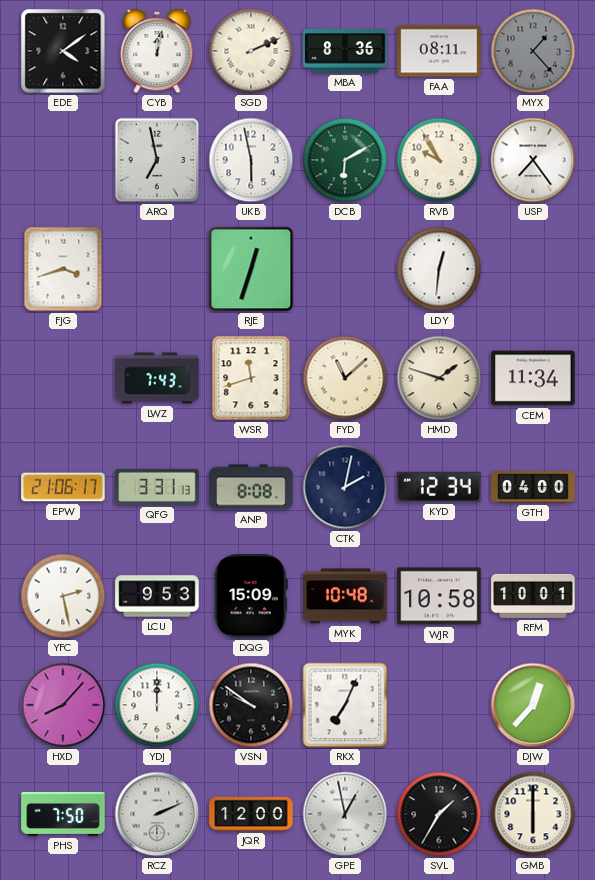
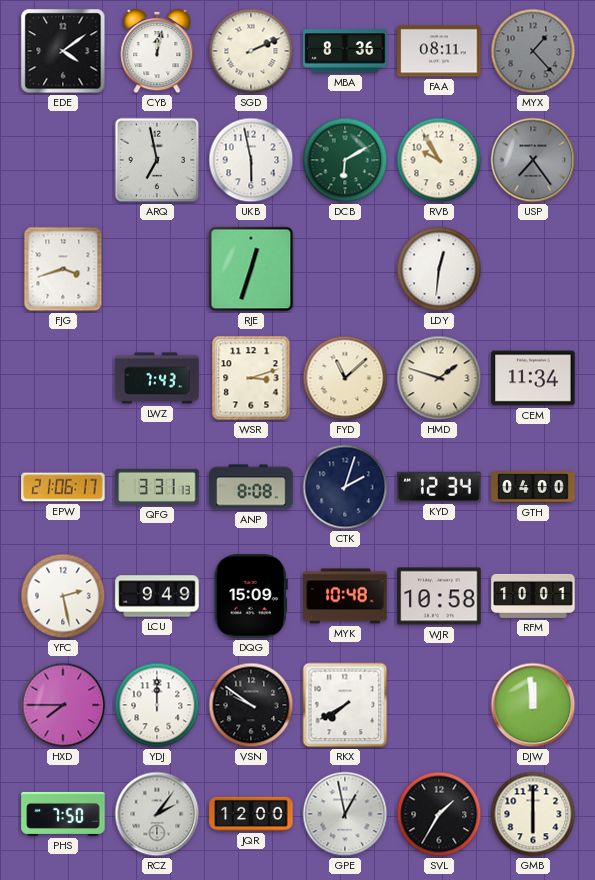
USP dial: white -> grey
WSR: 11:42 -> 3:12
CTK: 2:02 -> 2:03
LCU: 9:53 -> 9:49
HXD: 8:07 -> 7:45
RKX: 7:04 -> 7:40
DJW: 12:37 -> 11:59
RCZ: 2:11 -> 2:06
